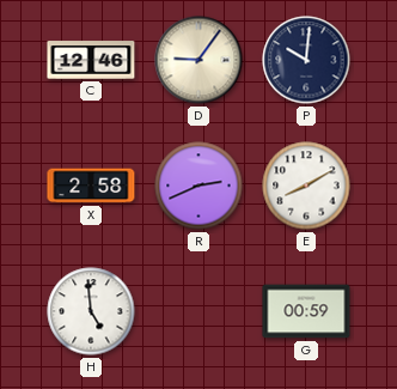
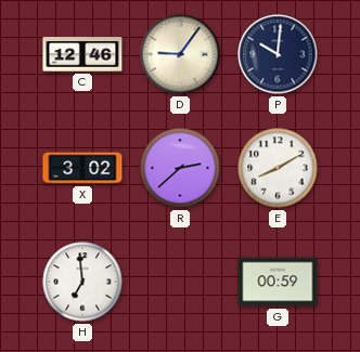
X: 2:58 -> 3:02
R: 2:41 -> 2:38
H: 4:59 -> 6:59
